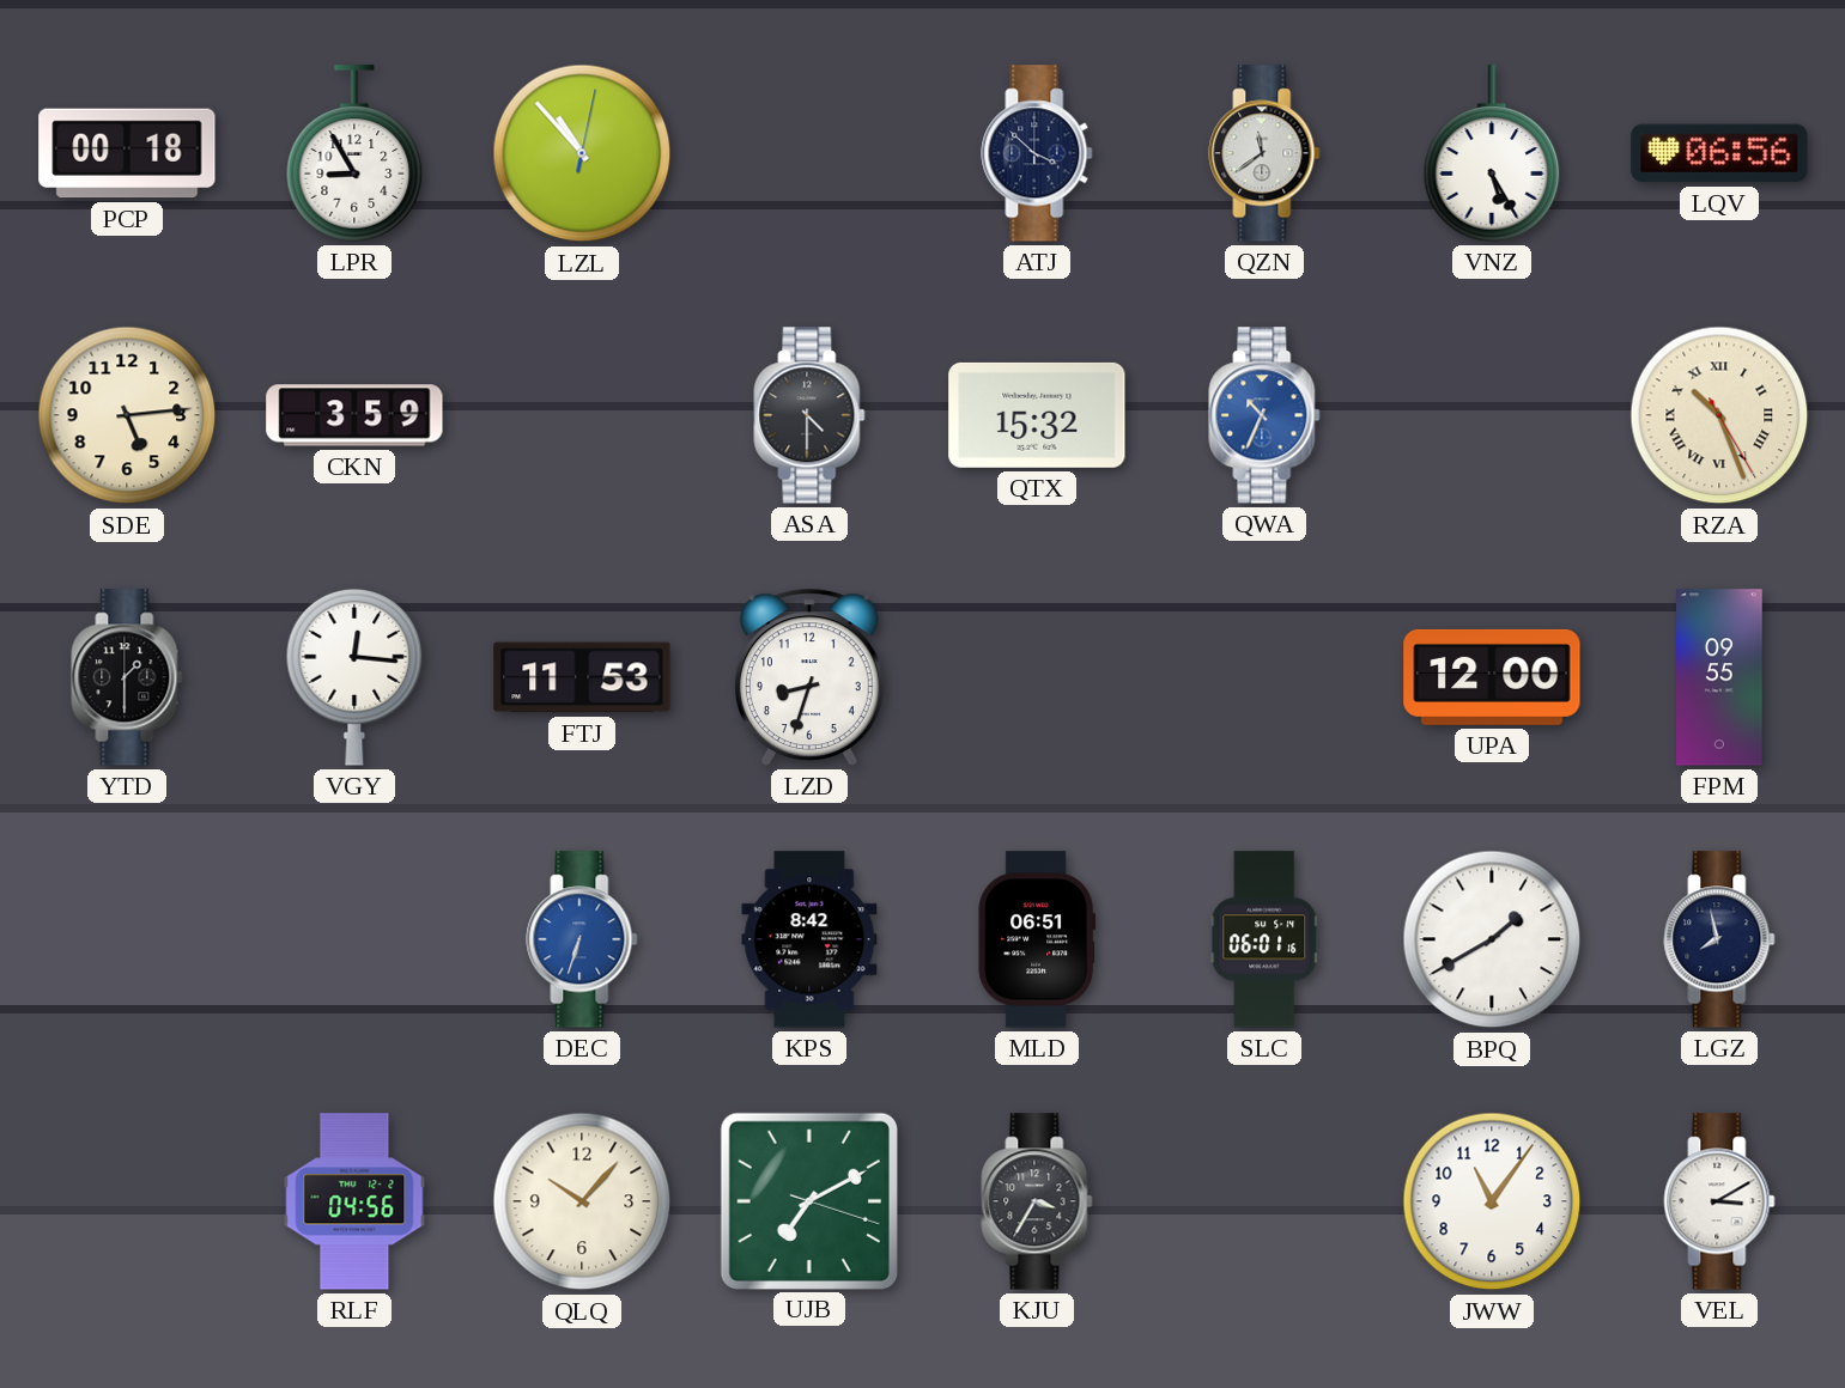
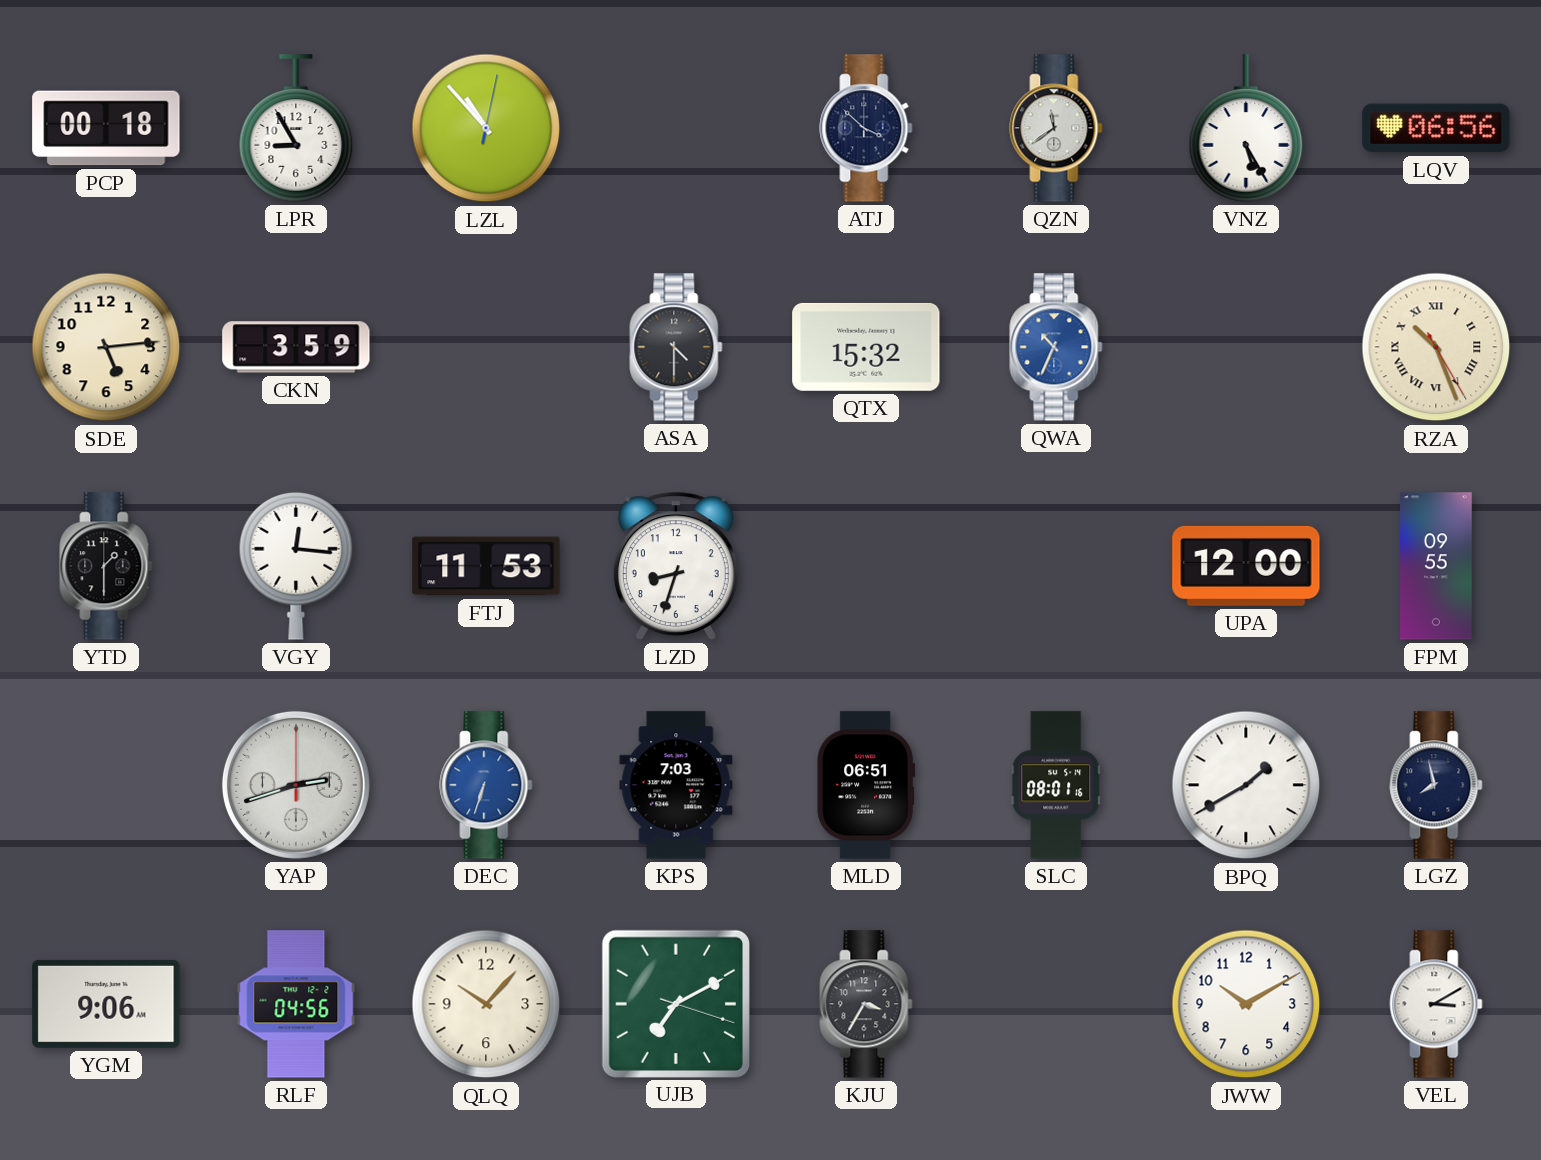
YAP: none -> 2:42
KPS: 8:42 -> 7:03
SLC: 06:01 -> 08:01
YGM: none -> 9:06
JWW: 11:06 -> 10:10
